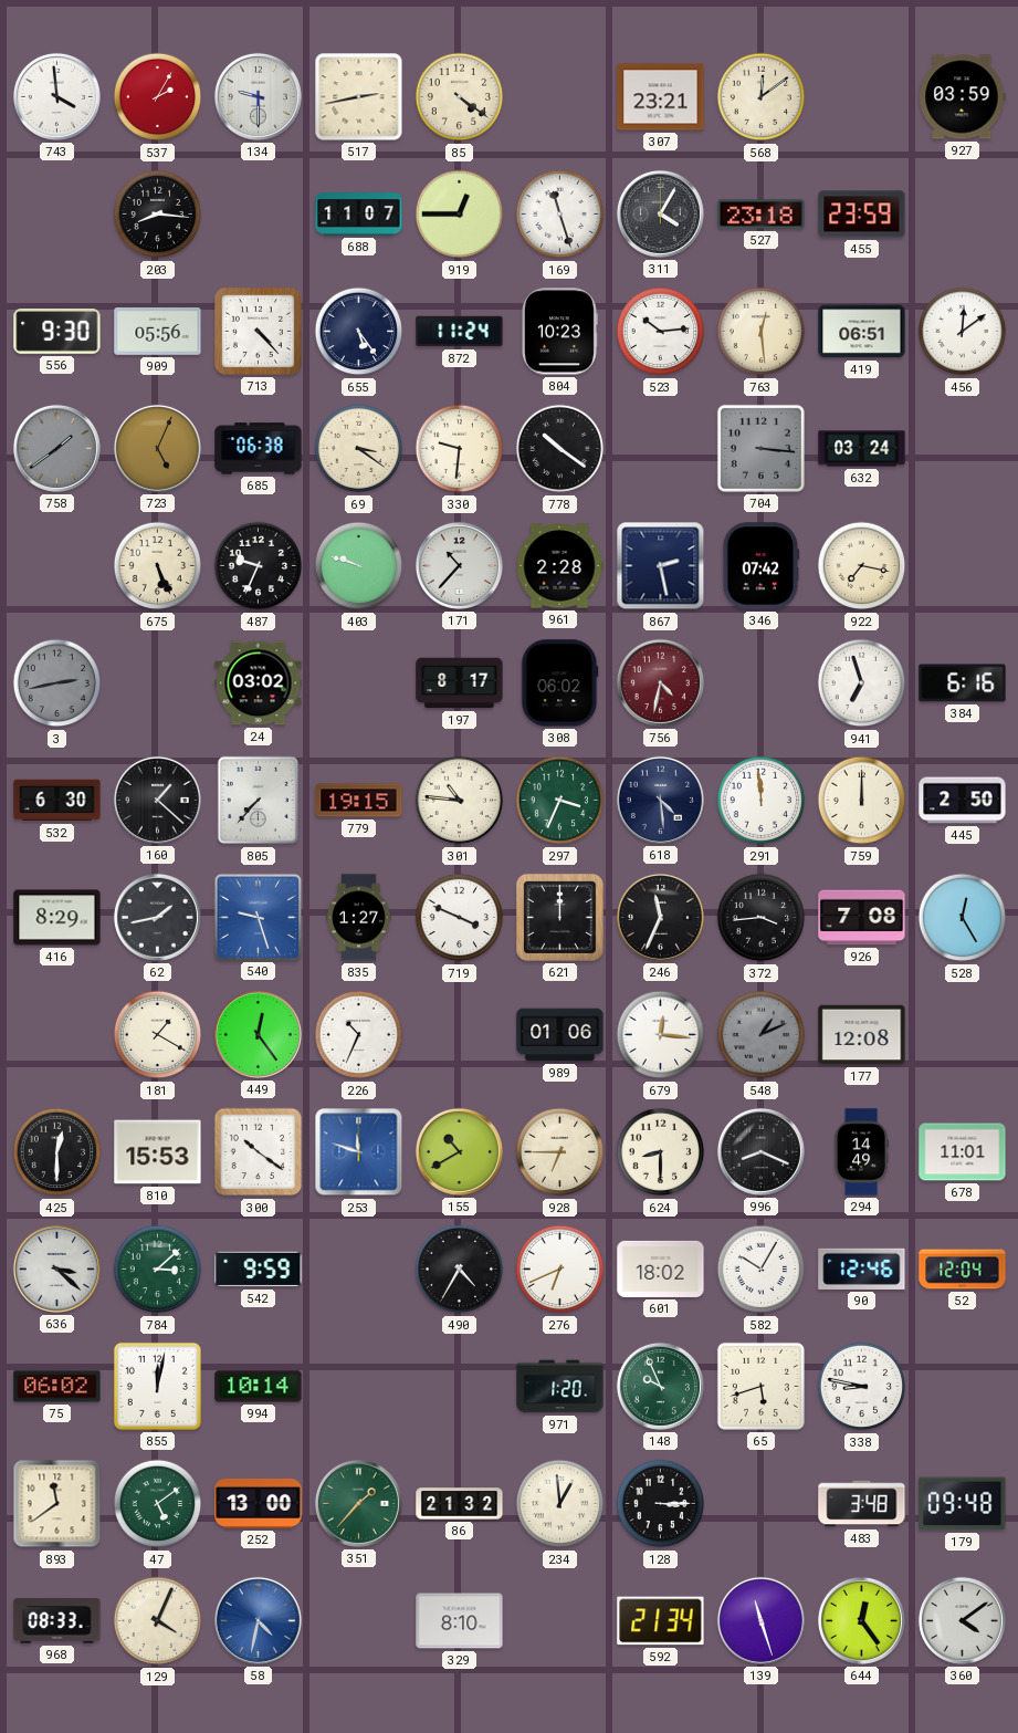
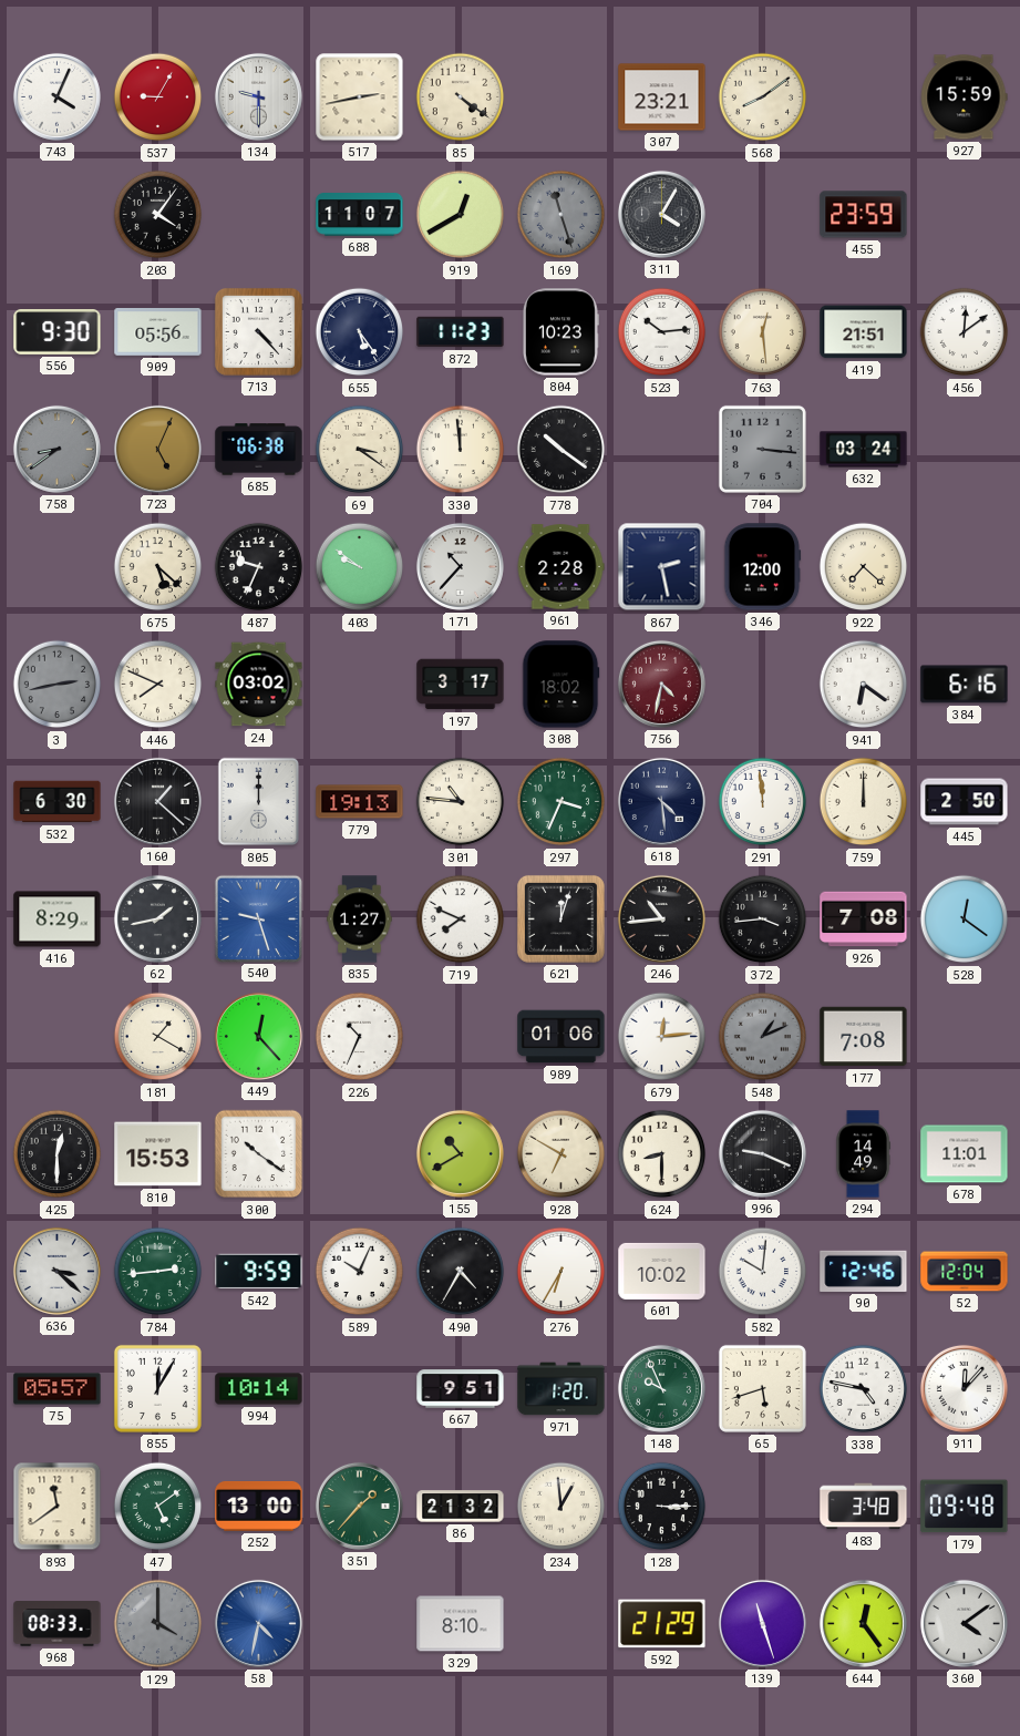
743: 3:59 -> 4:04
537: 2:05 -> 9:05
568: 12:09 -> 8:09
927: 03:59 -> 15:59
203: 8:16 -> 4:06
919: 12:45 -> 12:40
169 dial: white -> grey
527: 23:18 -> none
872: 11:24 -> 11:23
419: 06:51 -> 21:51
758: 1:39 -> 8:39
330: 9:31 -> 11:59
675: 5:26 -> 5:22
403: 9:48 -> 9:51
346: 07:42 -> 12:00
922: 7:17 -> 7:22
446: none -> 7:49
197: 8:17 -> 3:17
308: 06:02 -> 18:02
941: 6:57 -> 6:21
805: 7:37 -> 12:00
779: 19:15 -> 19:13
719: 3:49 -> 7:49
621: 12:00 -> 12:03
246: 11:34 -> 10:44
528: 12:25 -> 12:21
449: 12:24 -> 12:23
679: 12:16 -> 12:14
177: 12:08 -> 7:08
253: 11:48 -> none
928: 6:45 -> 6:50
996: 8:19 -> 9:19
784: 3:08 -> 2:44
589: none -> 10:04
276: 6:41 -> 6:35
601: 18:02 -> 10:02
582: 10:05 -> 10:01
75: 06:02 -> 05:57
855: 12:02 -> 12:05
667: none -> 9:51
338: 8:47 -> 4:47
911: none -> 12:07
129: 4:04 -> 4:00
129 dial: cream -> grey
592: 21:34 -> 21:29
